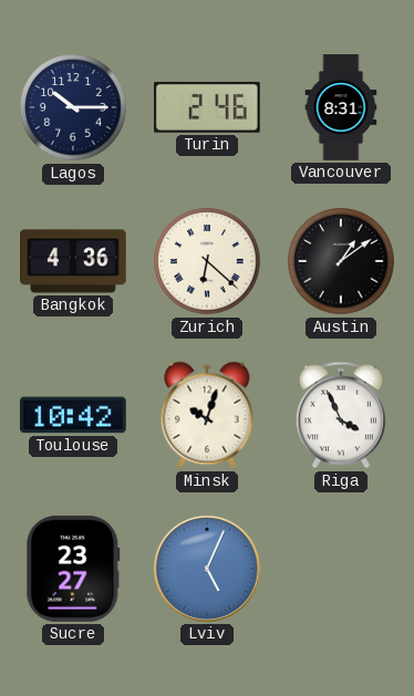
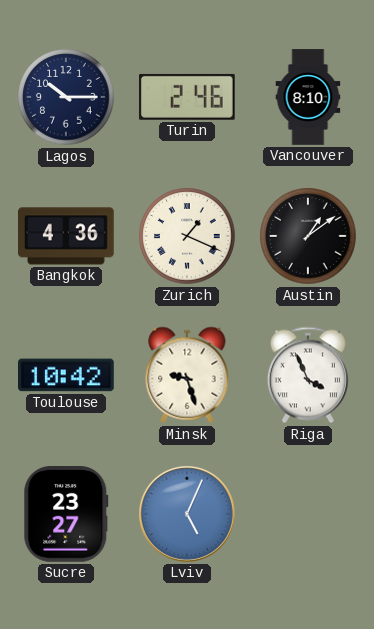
Vancouver: 8:31 -> 8:10
Zurich: 6:22 -> 1:19
Minsk: 10:03 -> 9:27
